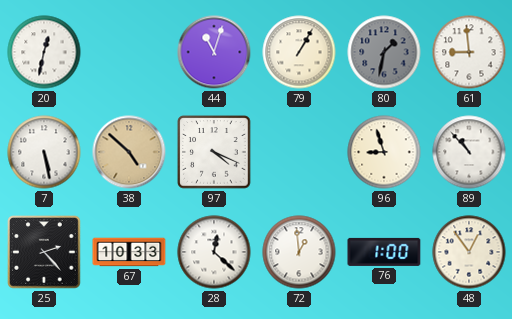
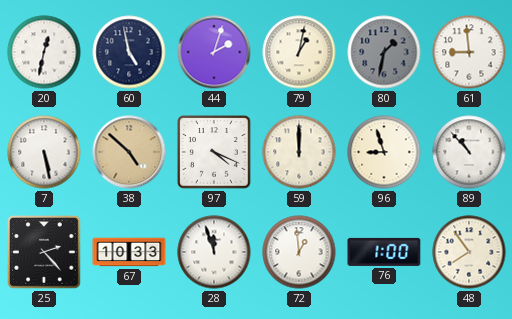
60: none -> 4:58
44: 11:03 -> 2:03
79: 1:05 -> 1:02
59: none -> 12:00
28: 12:22 -> 11:57
48: 12:54 -> 7:54
